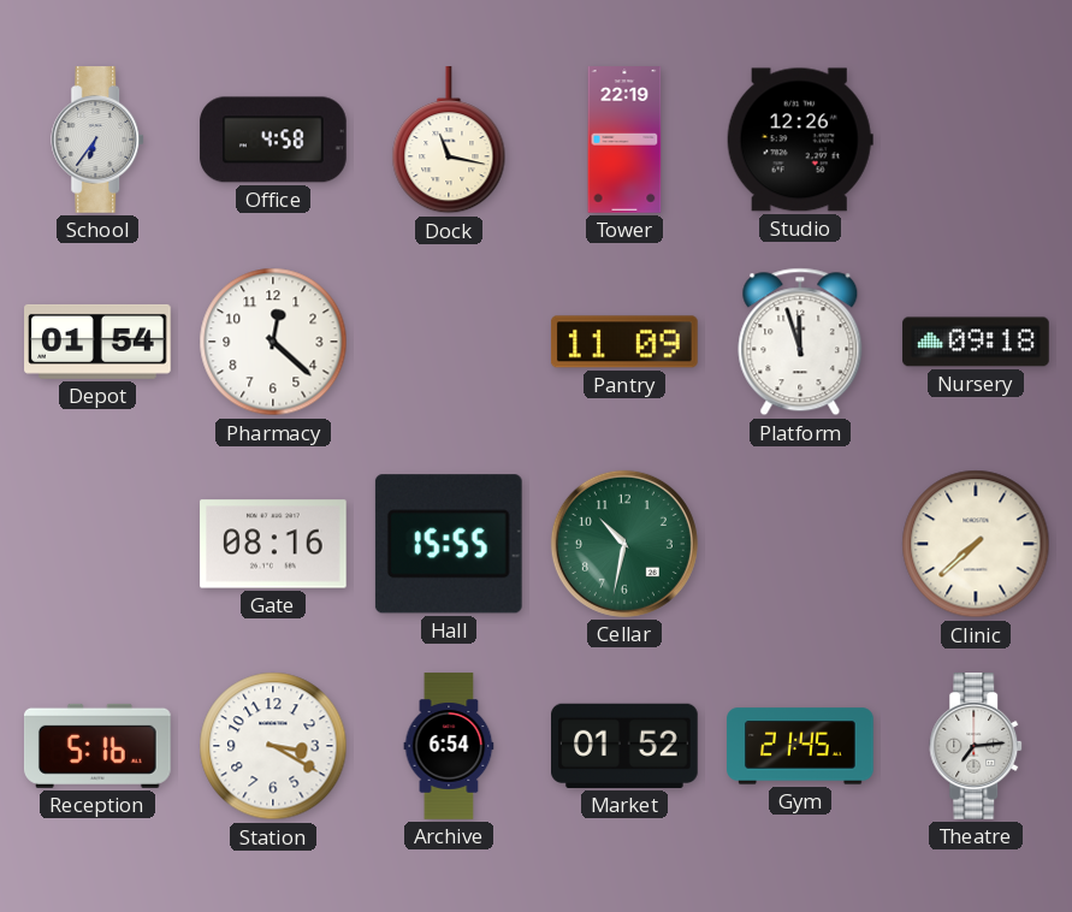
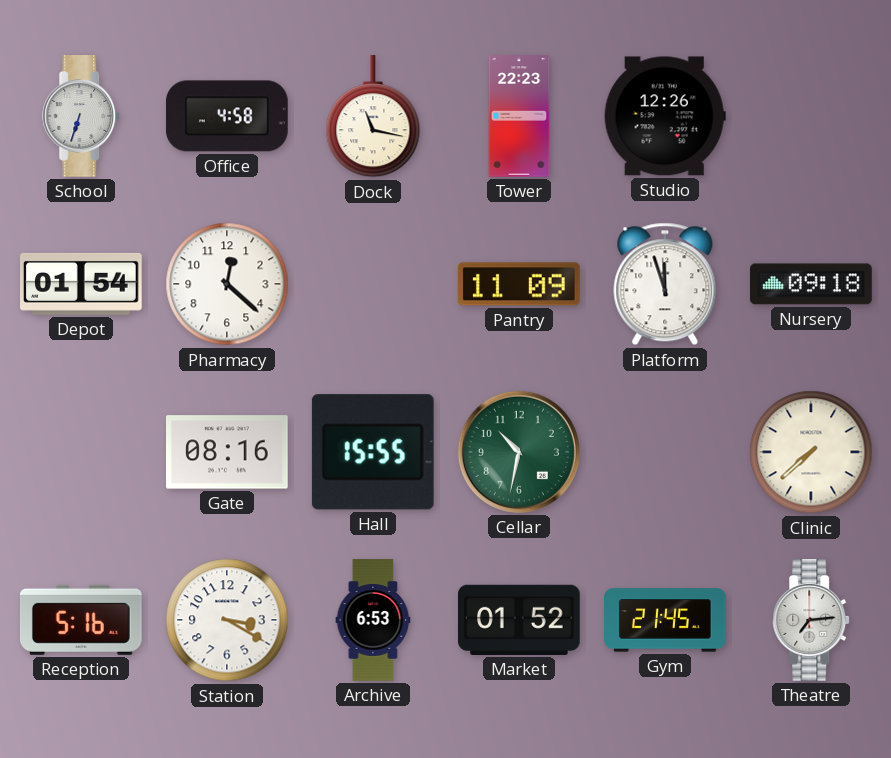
School: 6:36 -> 6:33
Tower: 22:19 -> 22:23
Archive: 6:54 -> 6:53
